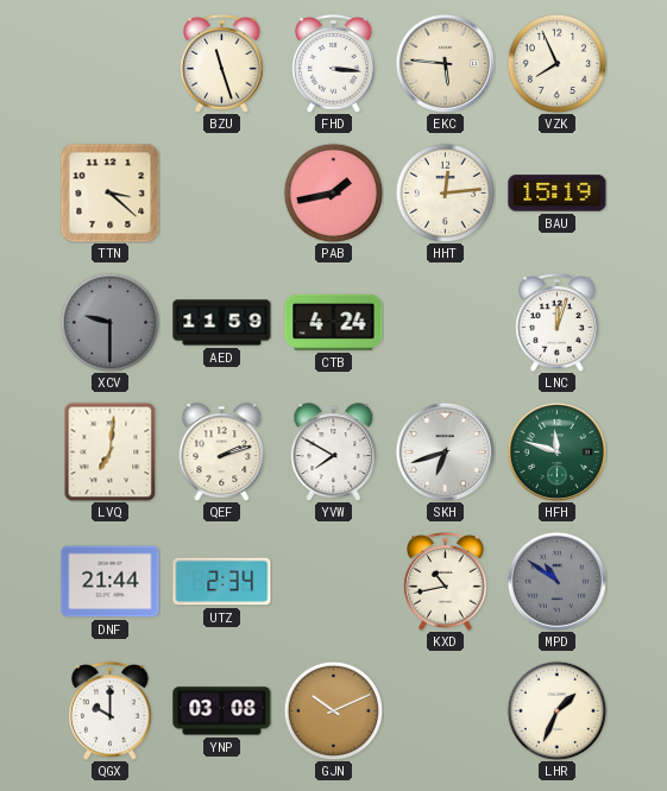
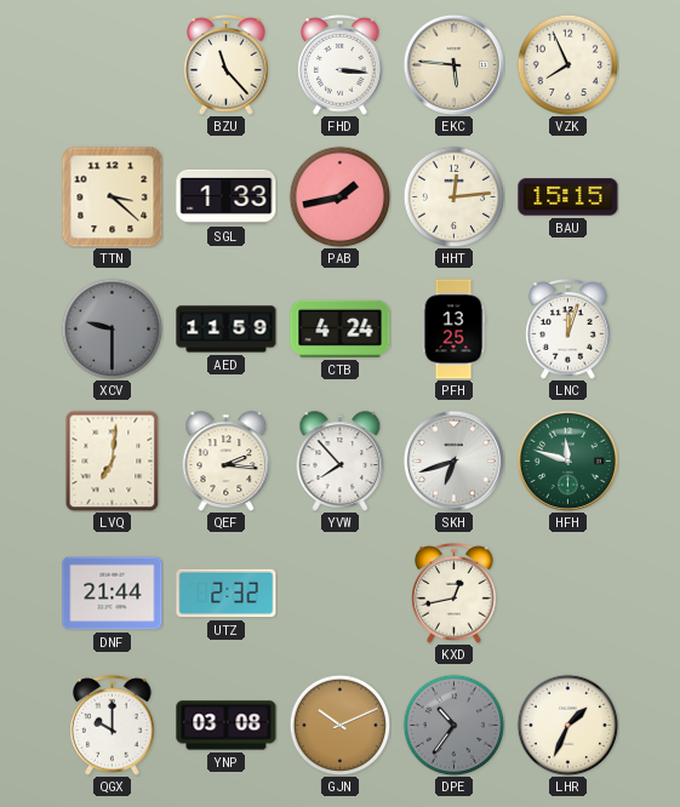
BZU: 11:27 -> 11:23
SGL: none -> 1:33
BAU: 15:19 -> 15:15
PFH: none -> 13:25
QEF: 2:12 -> 2:16
YVW: 7:50 -> 7:53
UTZ: 2:34 -> 2:32
KXD: 10:43 -> 12:43
MPD: 10:51 -> none
DPE: none -> 10:36
